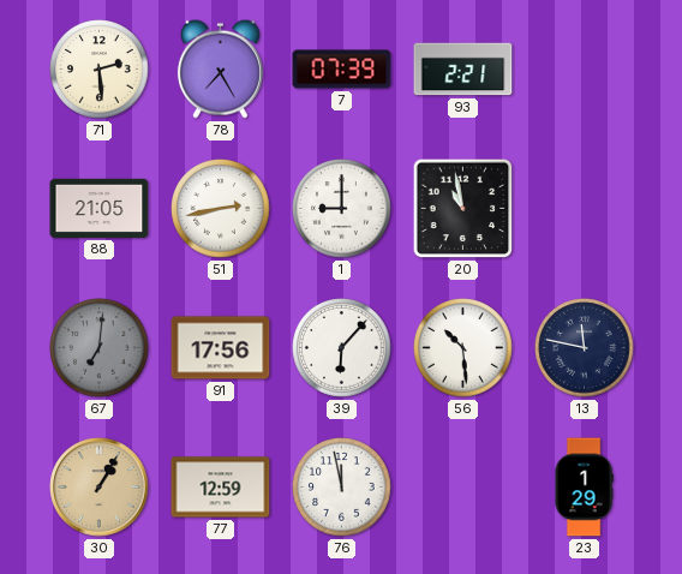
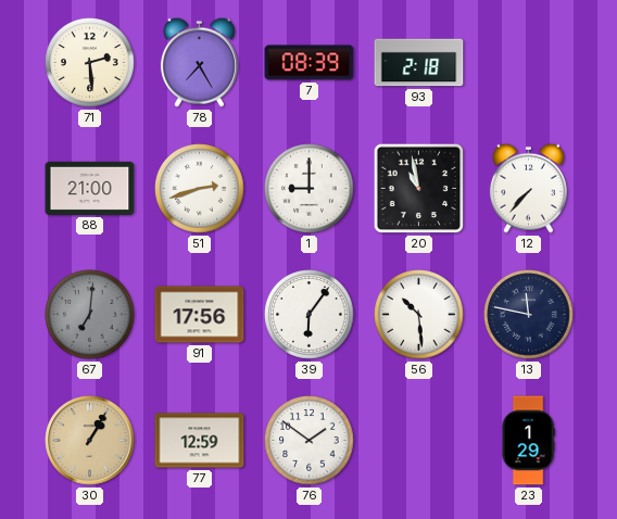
7: 07:39 -> 08:39
93: 2:21 -> 2:18
88: 21:05 -> 21:00
51: 2:43 -> 2:42
12: none -> 7:37
39: 6:07 -> 6:06
76: 11:58 -> 1:51
